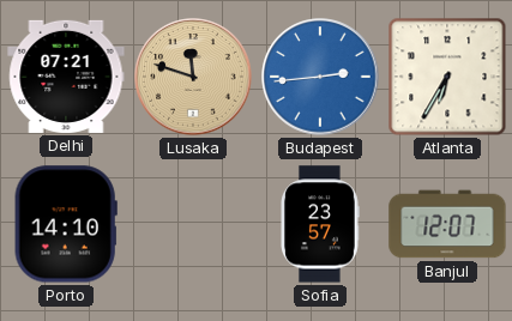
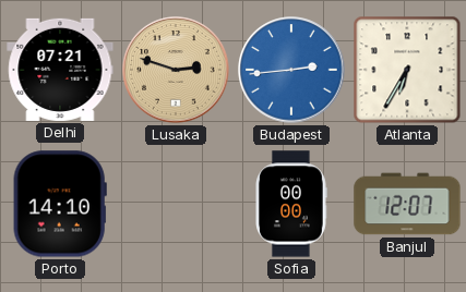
Lusaka: 11:48 -> 2:48
Sofia: 23:57 -> 00:00
